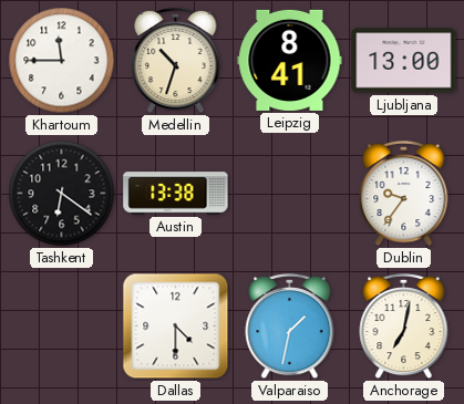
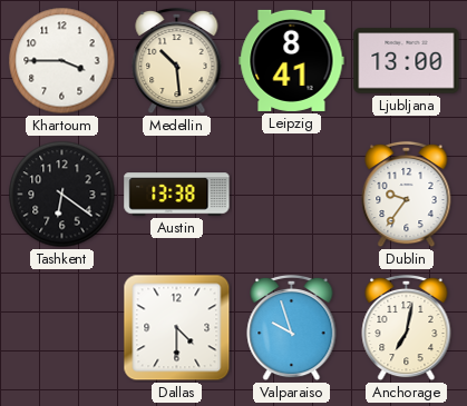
Khartoum: 11:45 -> 3:45
Medellin: 10:33 -> 10:29
Valparaiso: 1:32 -> 9:57
